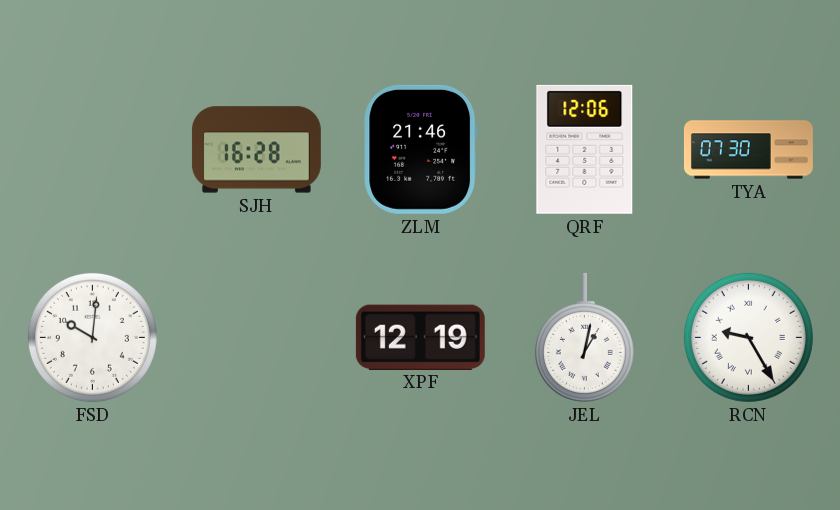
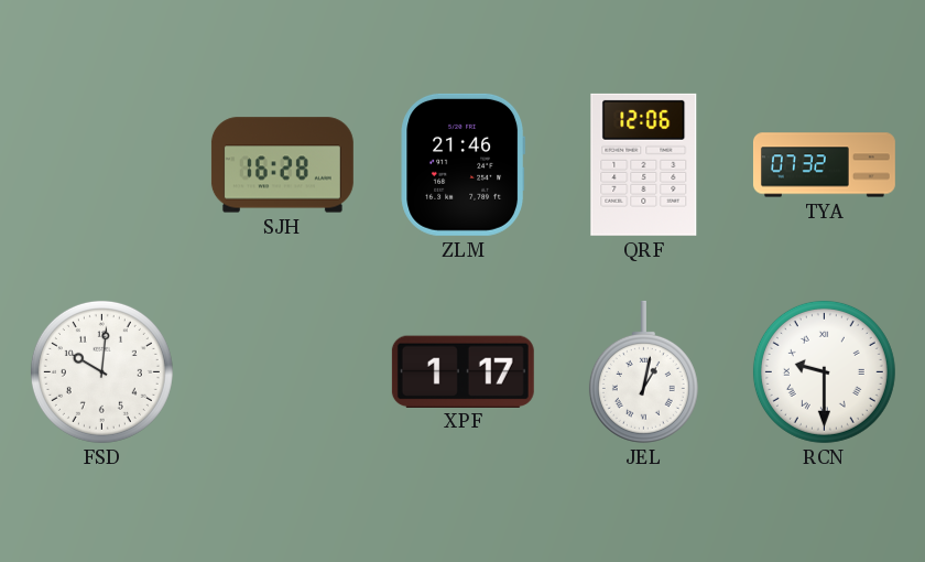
TYA: 07:30 -> 07:32
XPF: 12:19 -> 1:17
RCN: 9:25 -> 9:30
